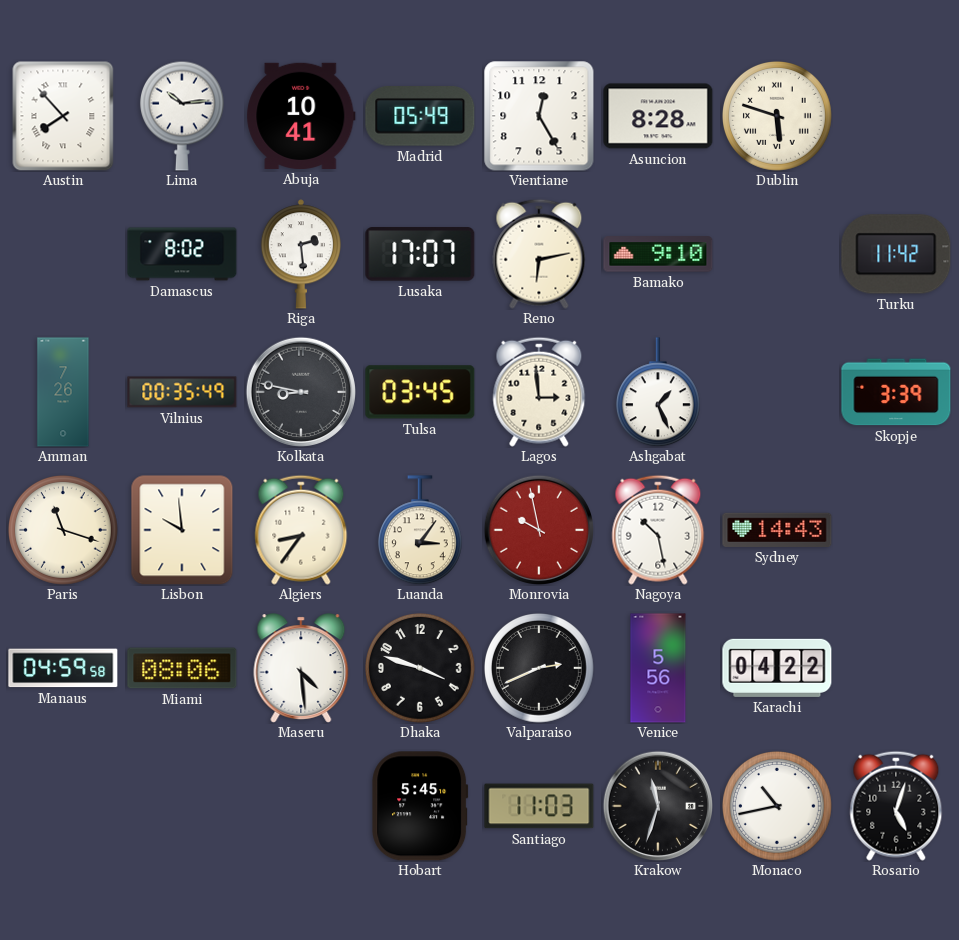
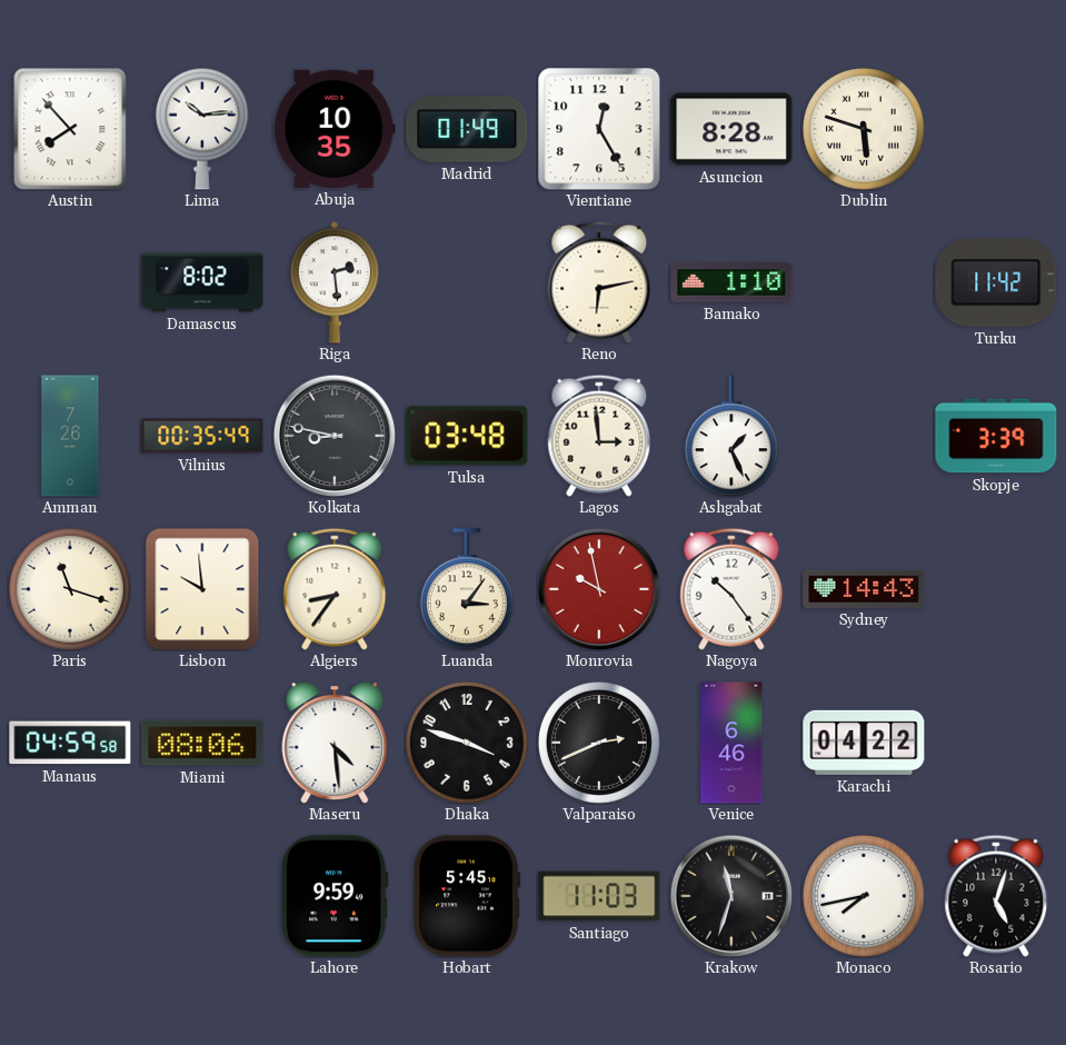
Abuja: 10:41 -> 10:35
Madrid: 05:49 -> 01:49
Lusaka: 17:07 -> none
Bamako: 9:10 -> 1:10
Tulsa: 03:45 -> 03:48
Nagoya: 10:28 -> 10:24
Venice: 5:56 -> 6:46
Lahore: none -> 9:59
Monaco: 10:43 -> 7:43
